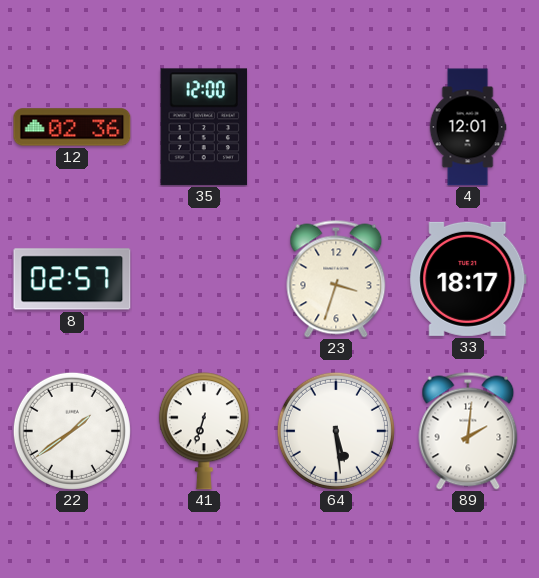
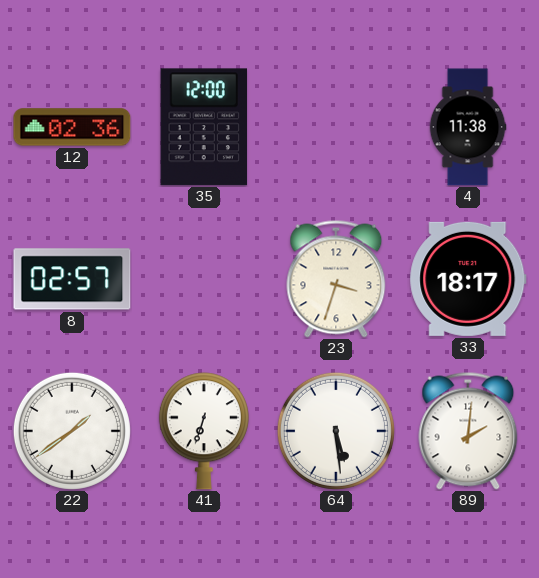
4: 12:01 -> 11:38
